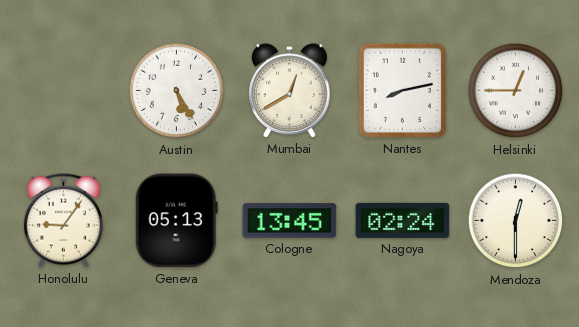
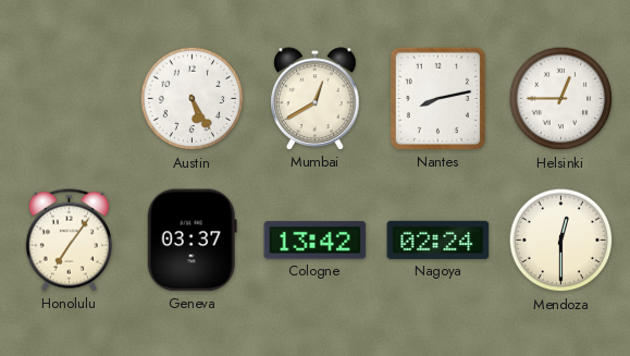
Honolulu: 9:06 -> 7:06
Geneva: 05:13 -> 03:37
Cologne: 13:45 -> 13:42
